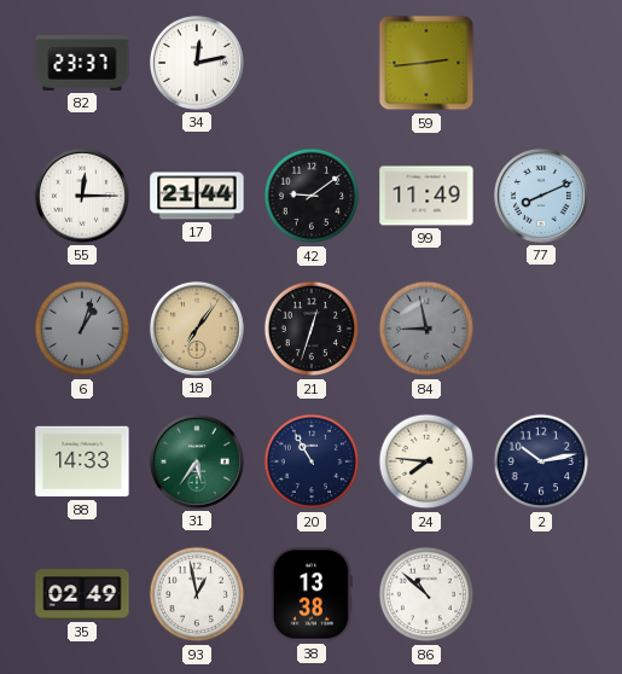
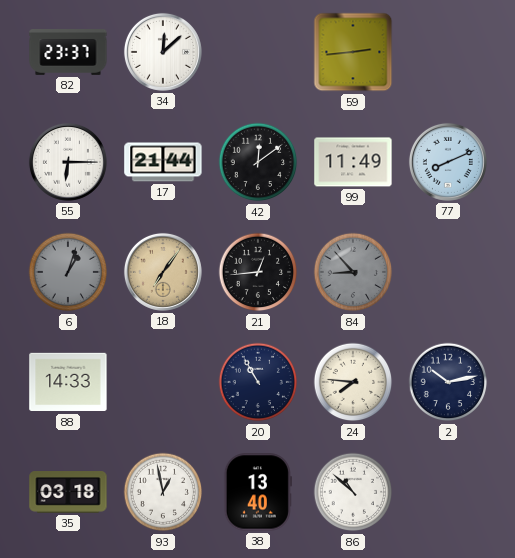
34: 12:13 -> 12:08
55: 12:15 -> 6:15
42: 9:09 -> 12:09
21: 12:33 -> 12:44
84: 8:58 -> 8:53
31: 5:36 -> none
35: 02:49 -> 03:18
38: 13:38 -> 13:40
